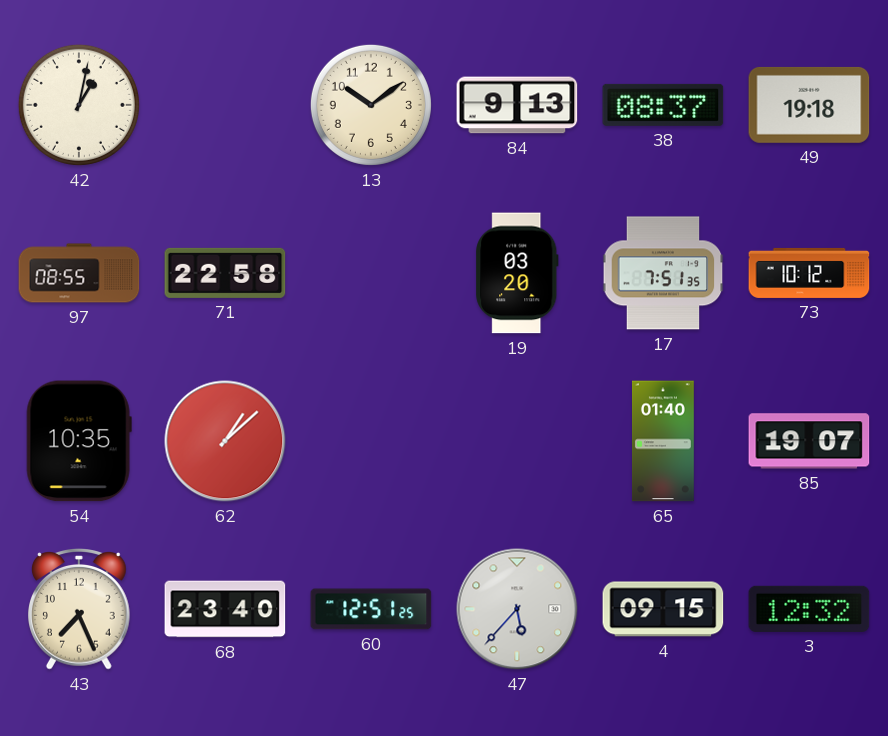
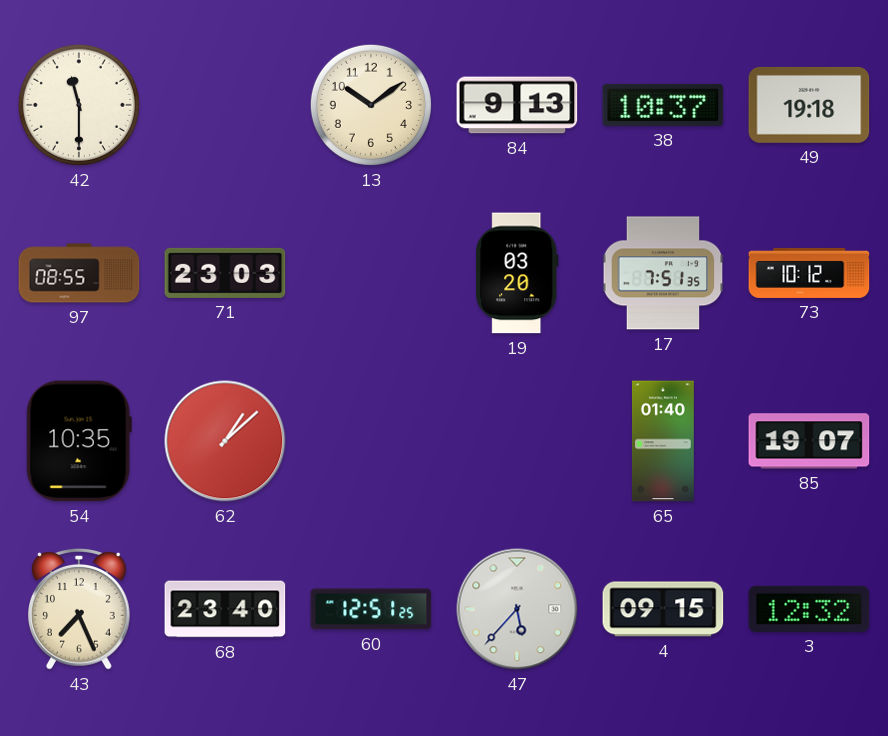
42: 1:02 -> 11:30
38: 08:37 -> 10:37
71: 22:58 -> 23:03
